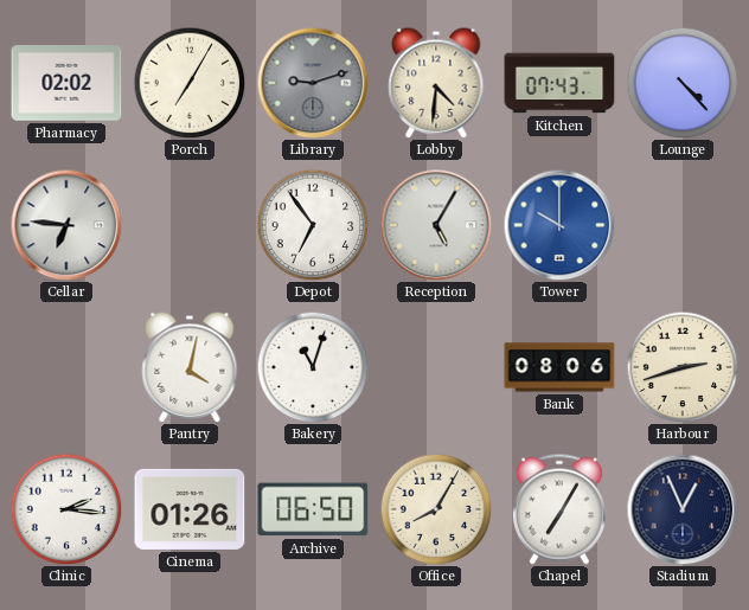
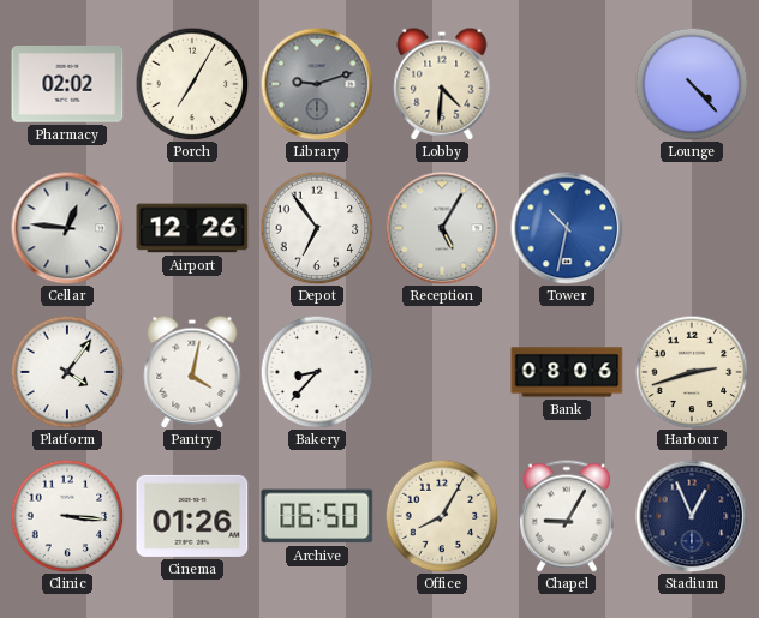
Kitchen: 07:43 -> none
Cellar: 6:46 -> 12:46
Airport: none -> 12:26
Tower: 10:00 -> 10:32
Platform: none -> 4:06
Bakery: 11:03 -> 8:37
Clinic: 2:16 -> 3:16
Chapel: 7:05 -> 9:05
